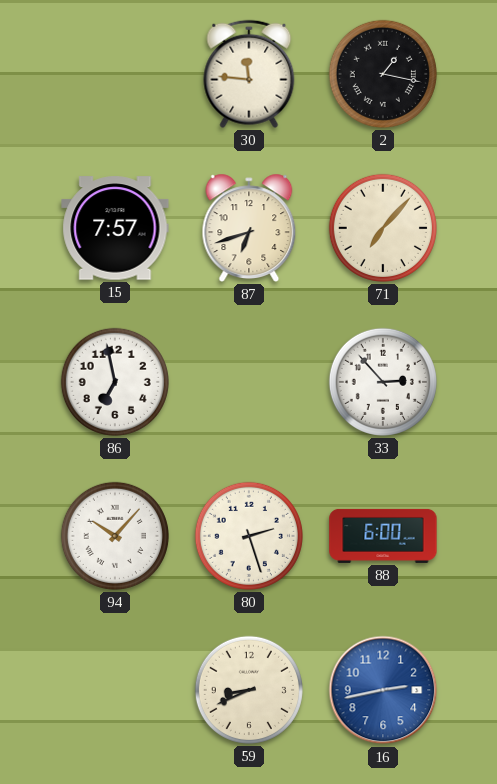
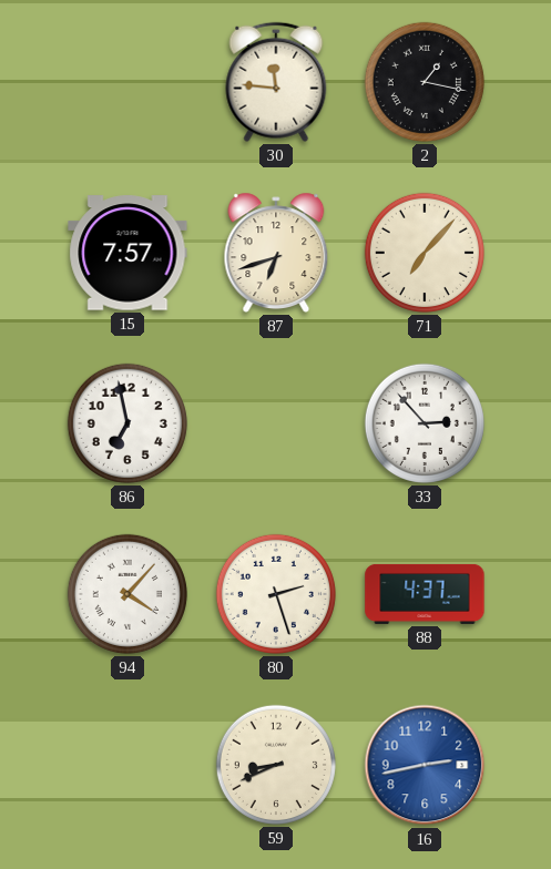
94: 10:07 -> 4:07
88: 6:00 -> 4:37
